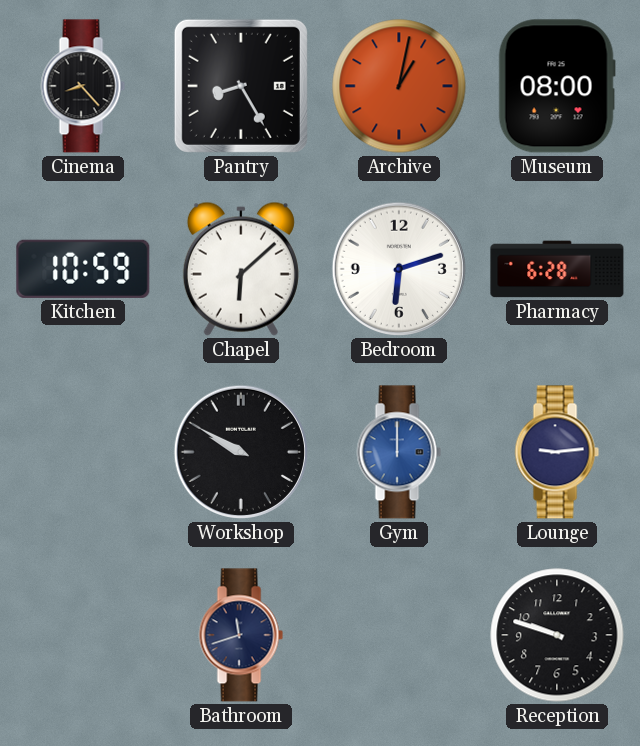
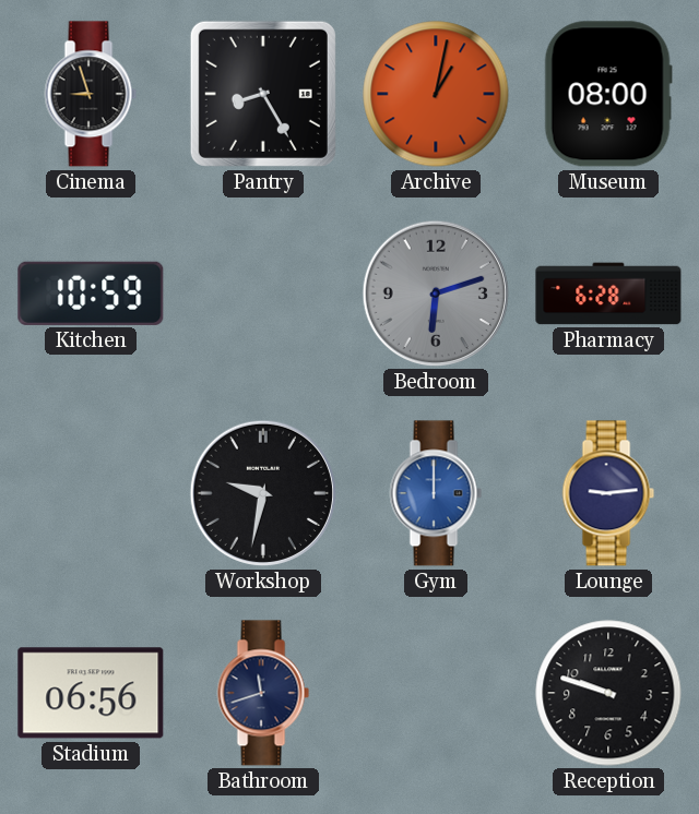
Cinema: 8:23 -> 8:57
Chapel: 6:08 -> none
Bedroom dial: white -> grey
Workshop: 9:50 -> 9:32
Stadium: none -> 06:56
